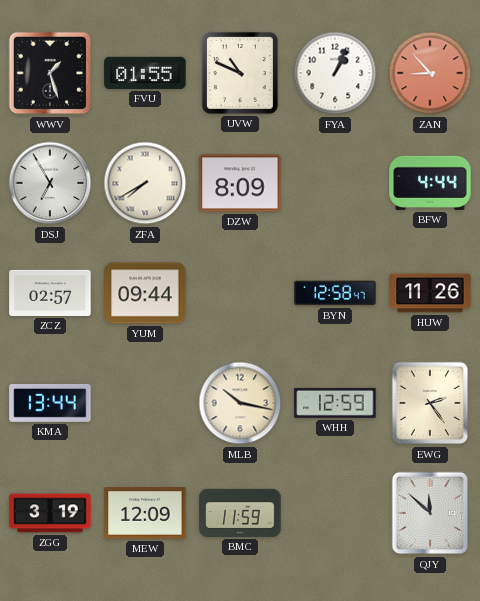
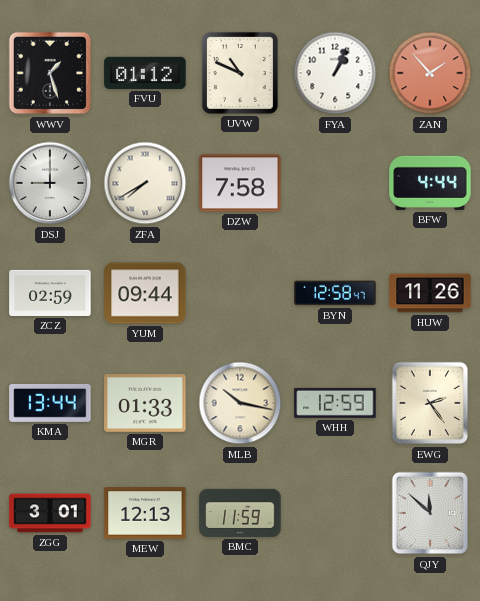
FVU: 01:55 -> 01:12
ZAN: 8:53 -> 1:53
DSJ: 6:55 -> 9:00
DZW: 8:09 -> 7:58
ZCZ: 02:57 -> 02:59
MGR: none -> 01:33
ZGG: 3:19 -> 3:01
MEW: 12:09 -> 12:13
